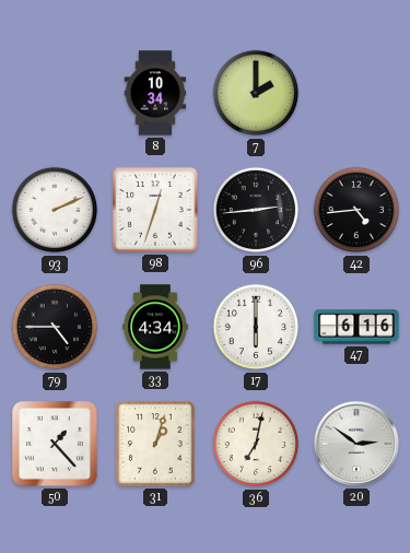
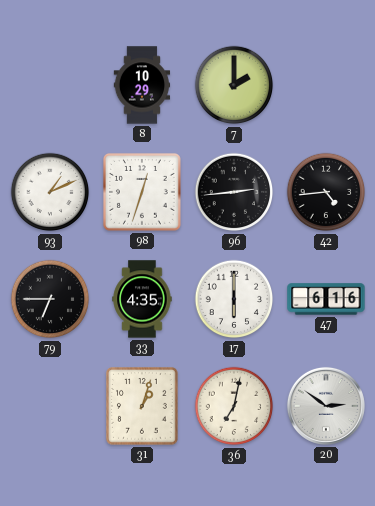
8: 10:34 -> 10:29
93: 2:11 -> 1:11
79: 4:45 -> 6:45
33: 4:34 -> 4:35
50: 1:23 -> none
